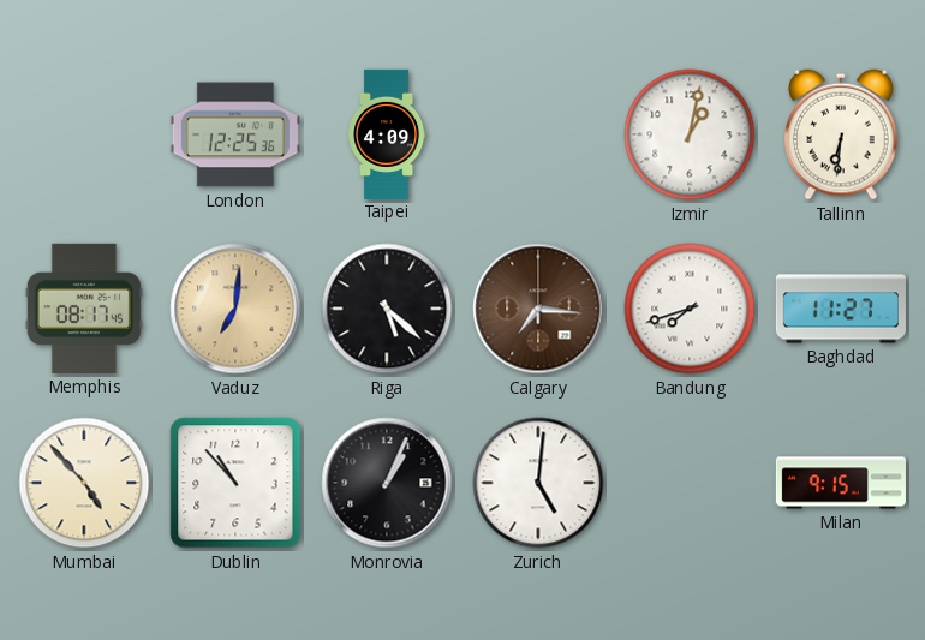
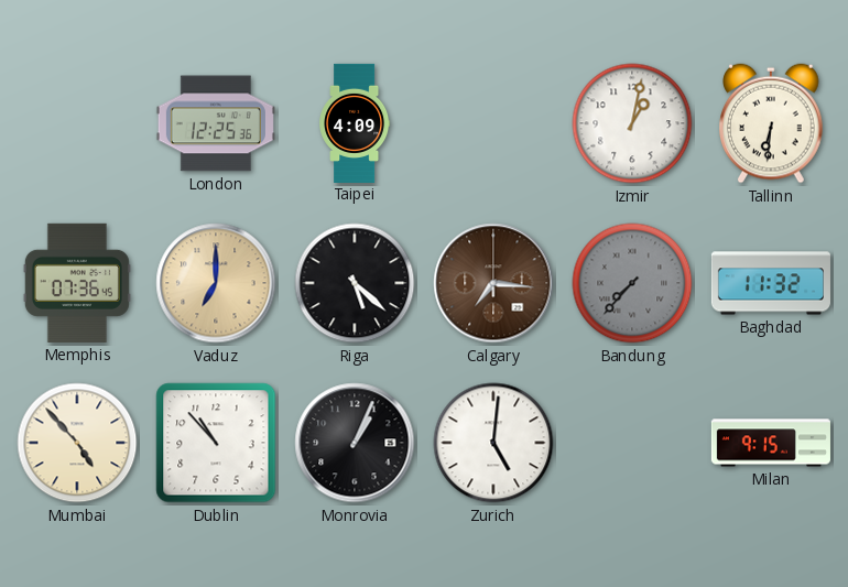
Memphis: 08:17 -> 07:36
Vaduz: 7:01 -> 7:00
Bandung: 7:42 -> 7:37
Bandung dial: white -> grey
Baghdad: 11:27 -> 11:32
